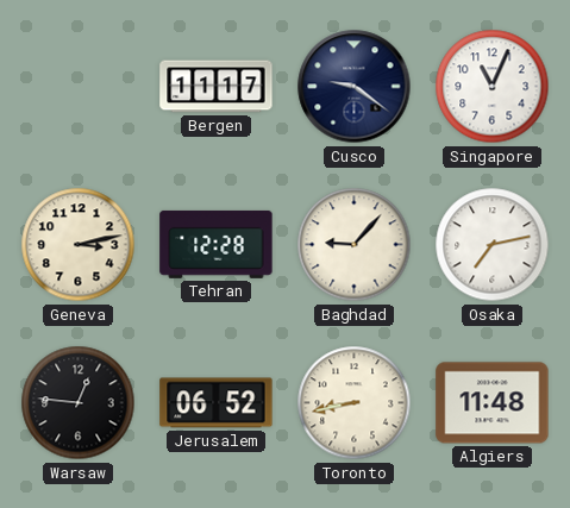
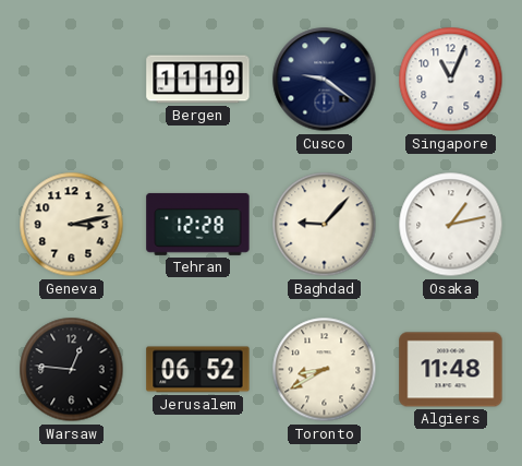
Bergen: 11:17 -> 11:19
Osaka: 7:13 -> 1:13
Toronto: 8:43 -> 8:40
